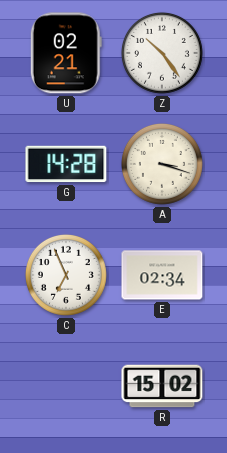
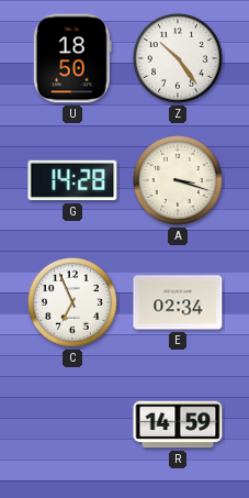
U: 02:21 -> 18:50
R: 15:02 -> 14:59
